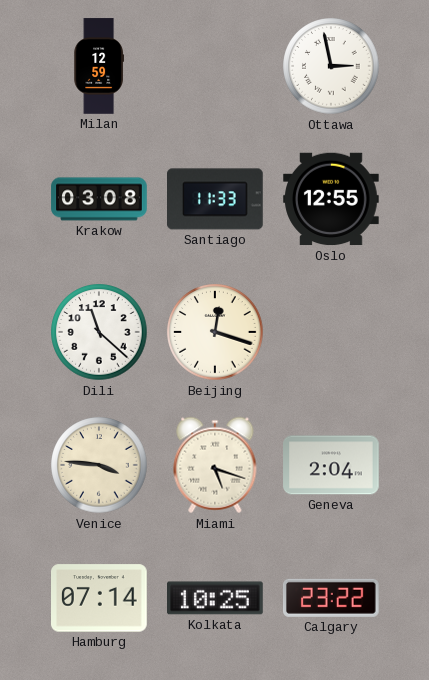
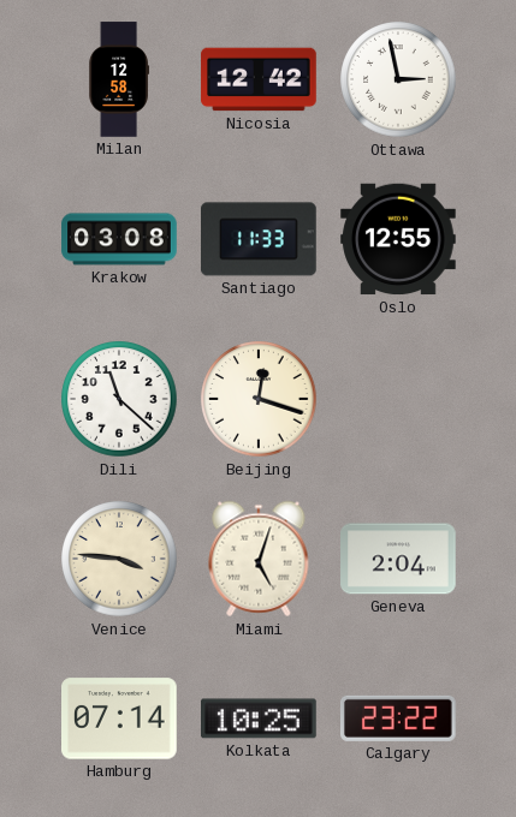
Milan: 12:59 -> 12:58
Nicosia: none -> 12:42
Miami: 5:18 -> 5:03
